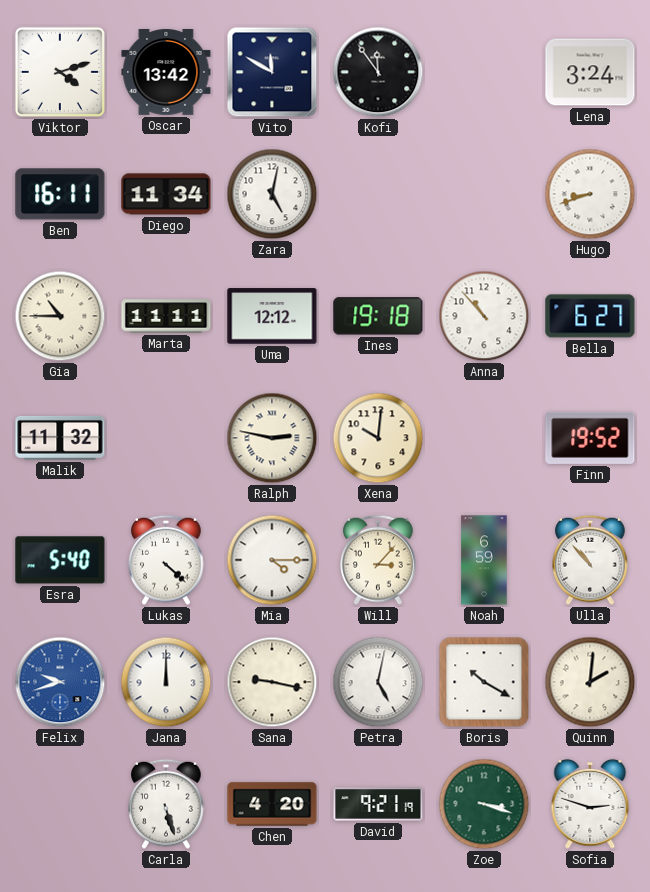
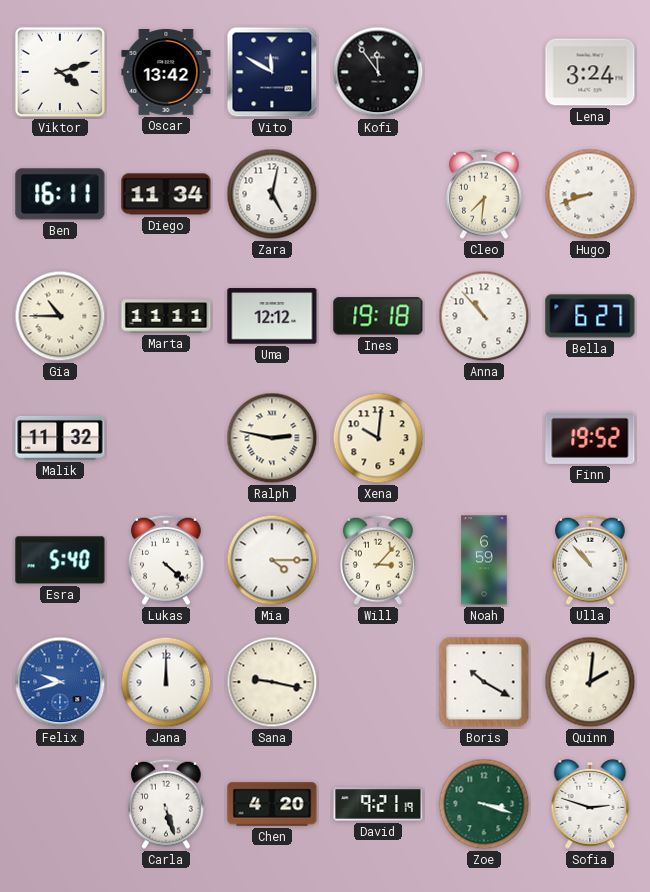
Cleo: none -> 7:31
Petra: 5:02 -> none
